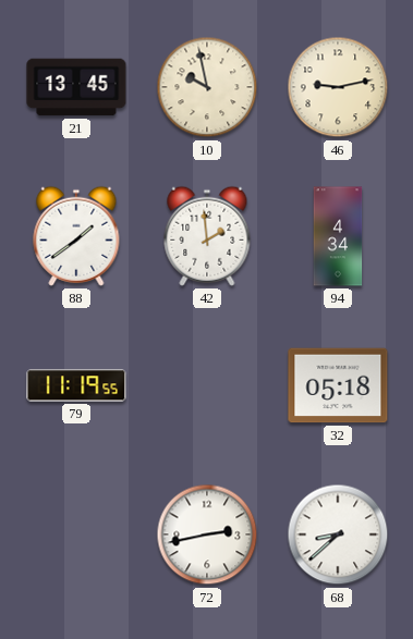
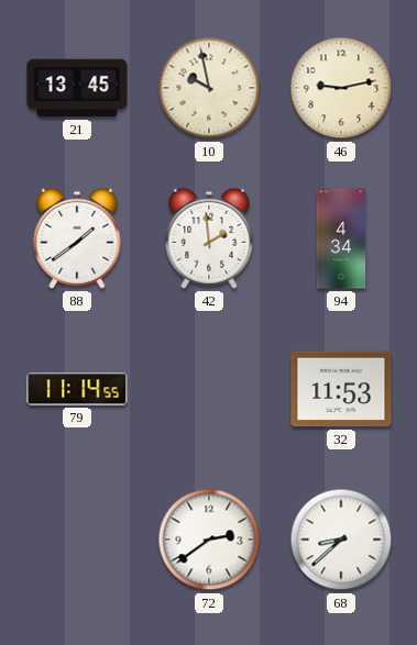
79: 11:19 -> 11:14
32: 05:18 -> 11:53
72: 2:43 -> 2:39
